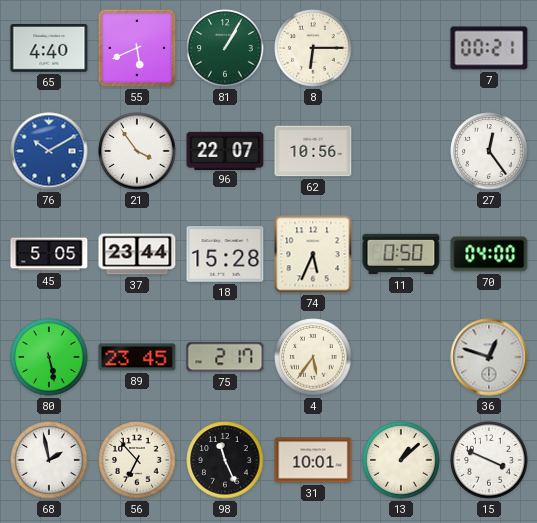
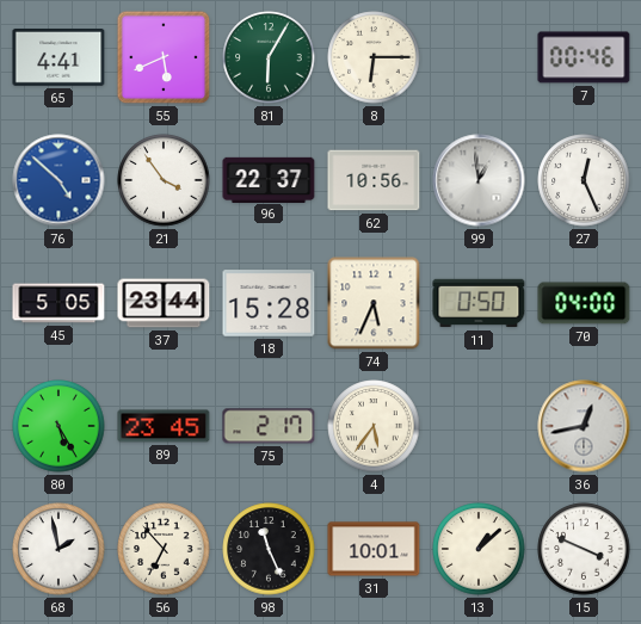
65: 4:40 -> 4:41
81: 1:05 -> 6:05
7: 00:21 -> 00:46
76: 10:10 -> 4:52
96: 22:07 -> 22:37
99: none -> 12:59
27: 12:24 -> 12:26
80: 5:28 -> 5:25
36: 12:48 -> 12:43
